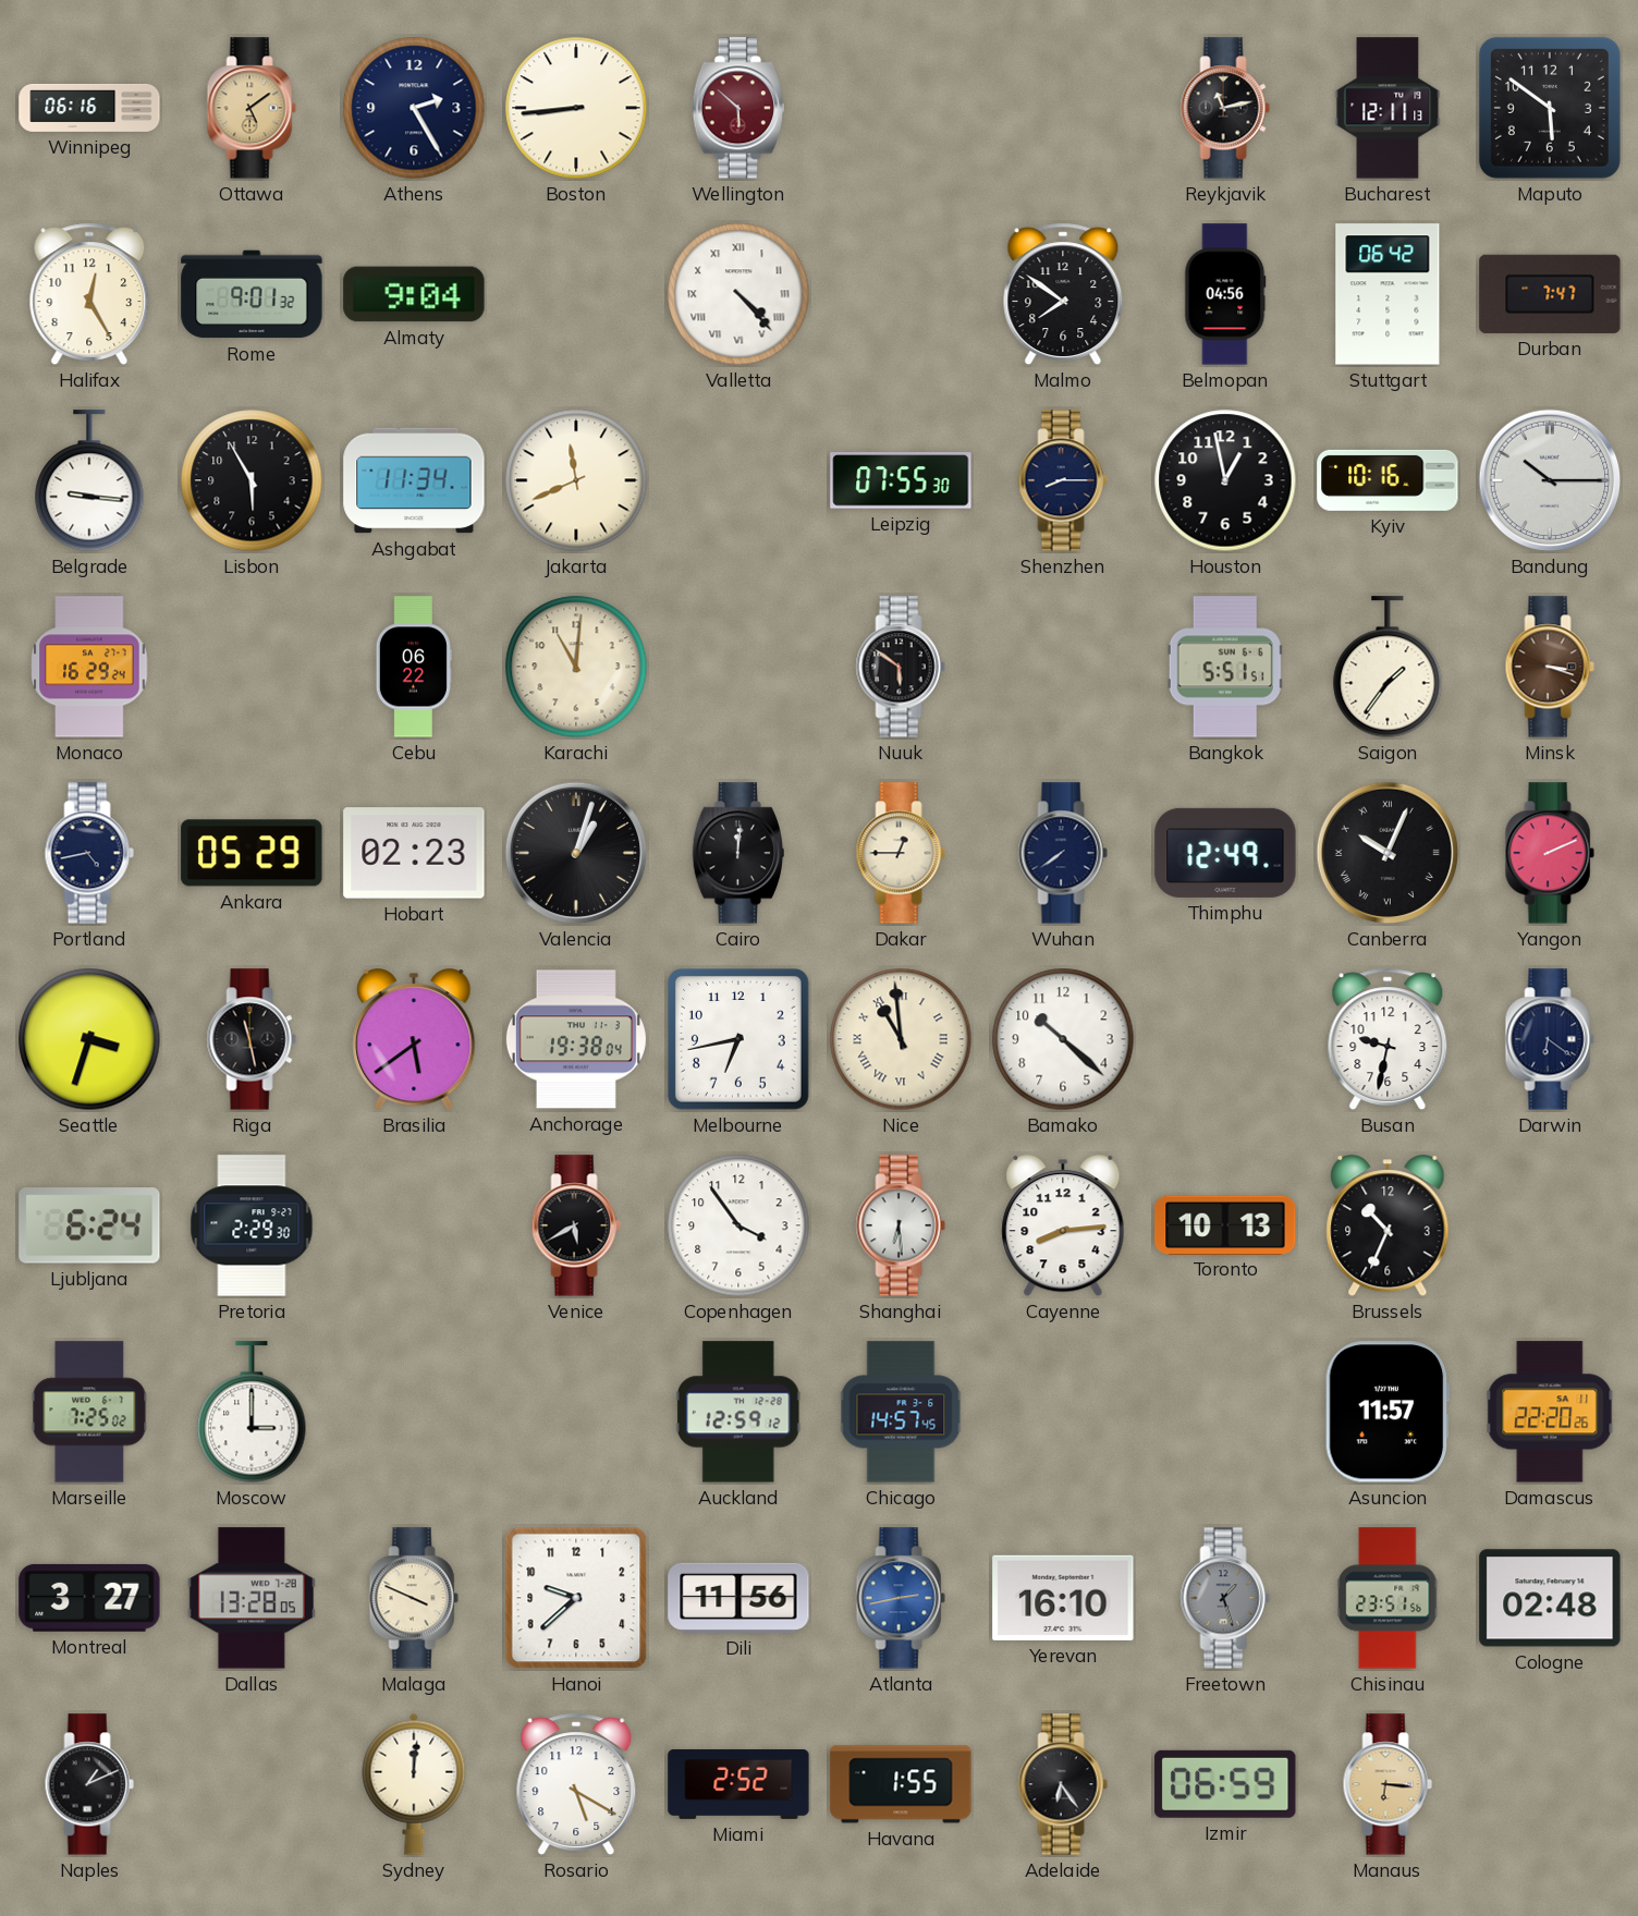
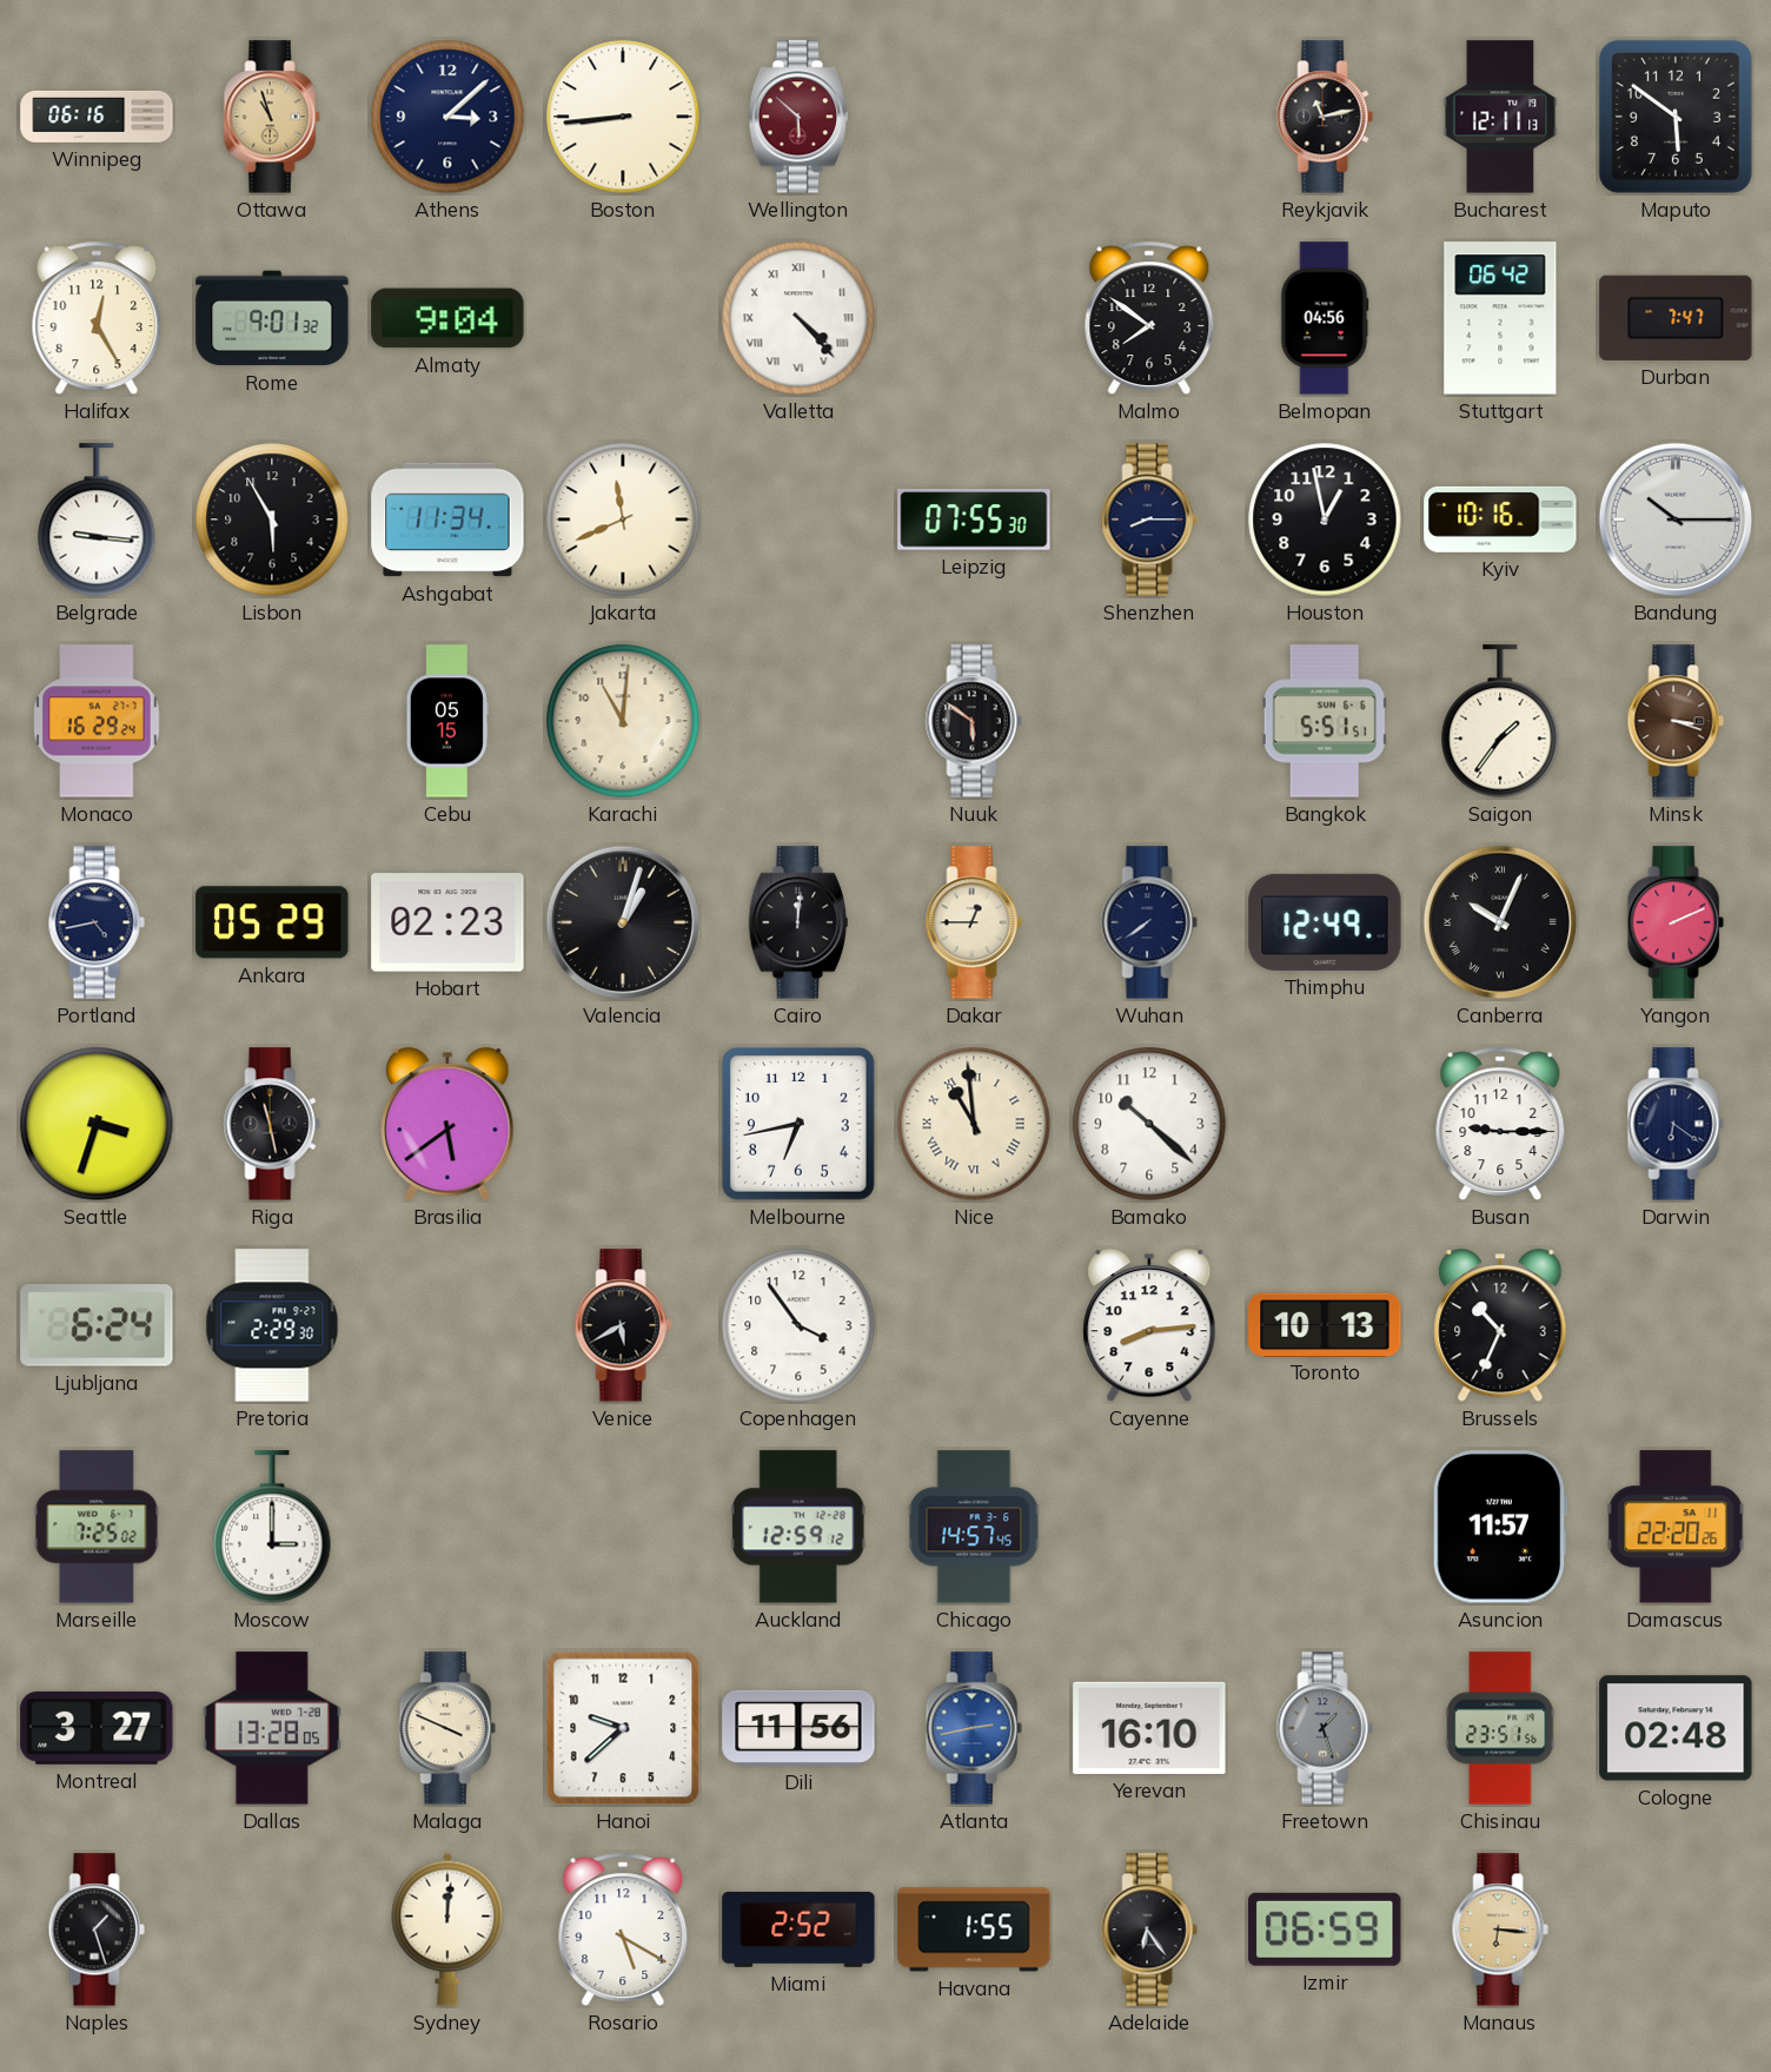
Ottawa: 5:09 -> 10:57
Athens: 2:25 -> 3:08
Cebu: 06:22 -> 05:15
Anchorage: 19:38 -> none
Busan: 9:32 -> 9:15
Shanghai: 6:29 -> none
Naples: 1:11 -> 1:27
